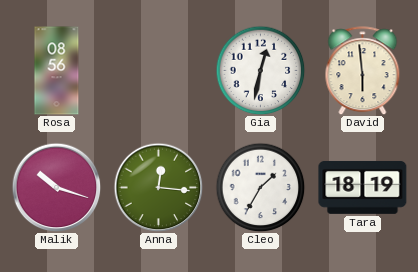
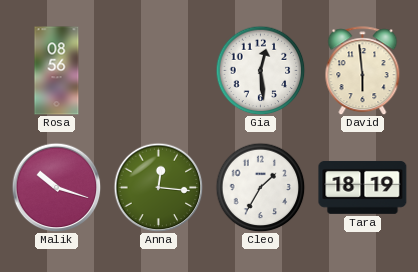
Gia: 12:32 -> 12:29
